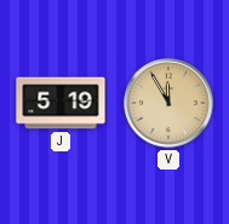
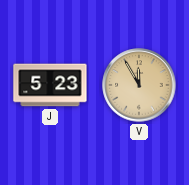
J: 5:19 -> 5:23
